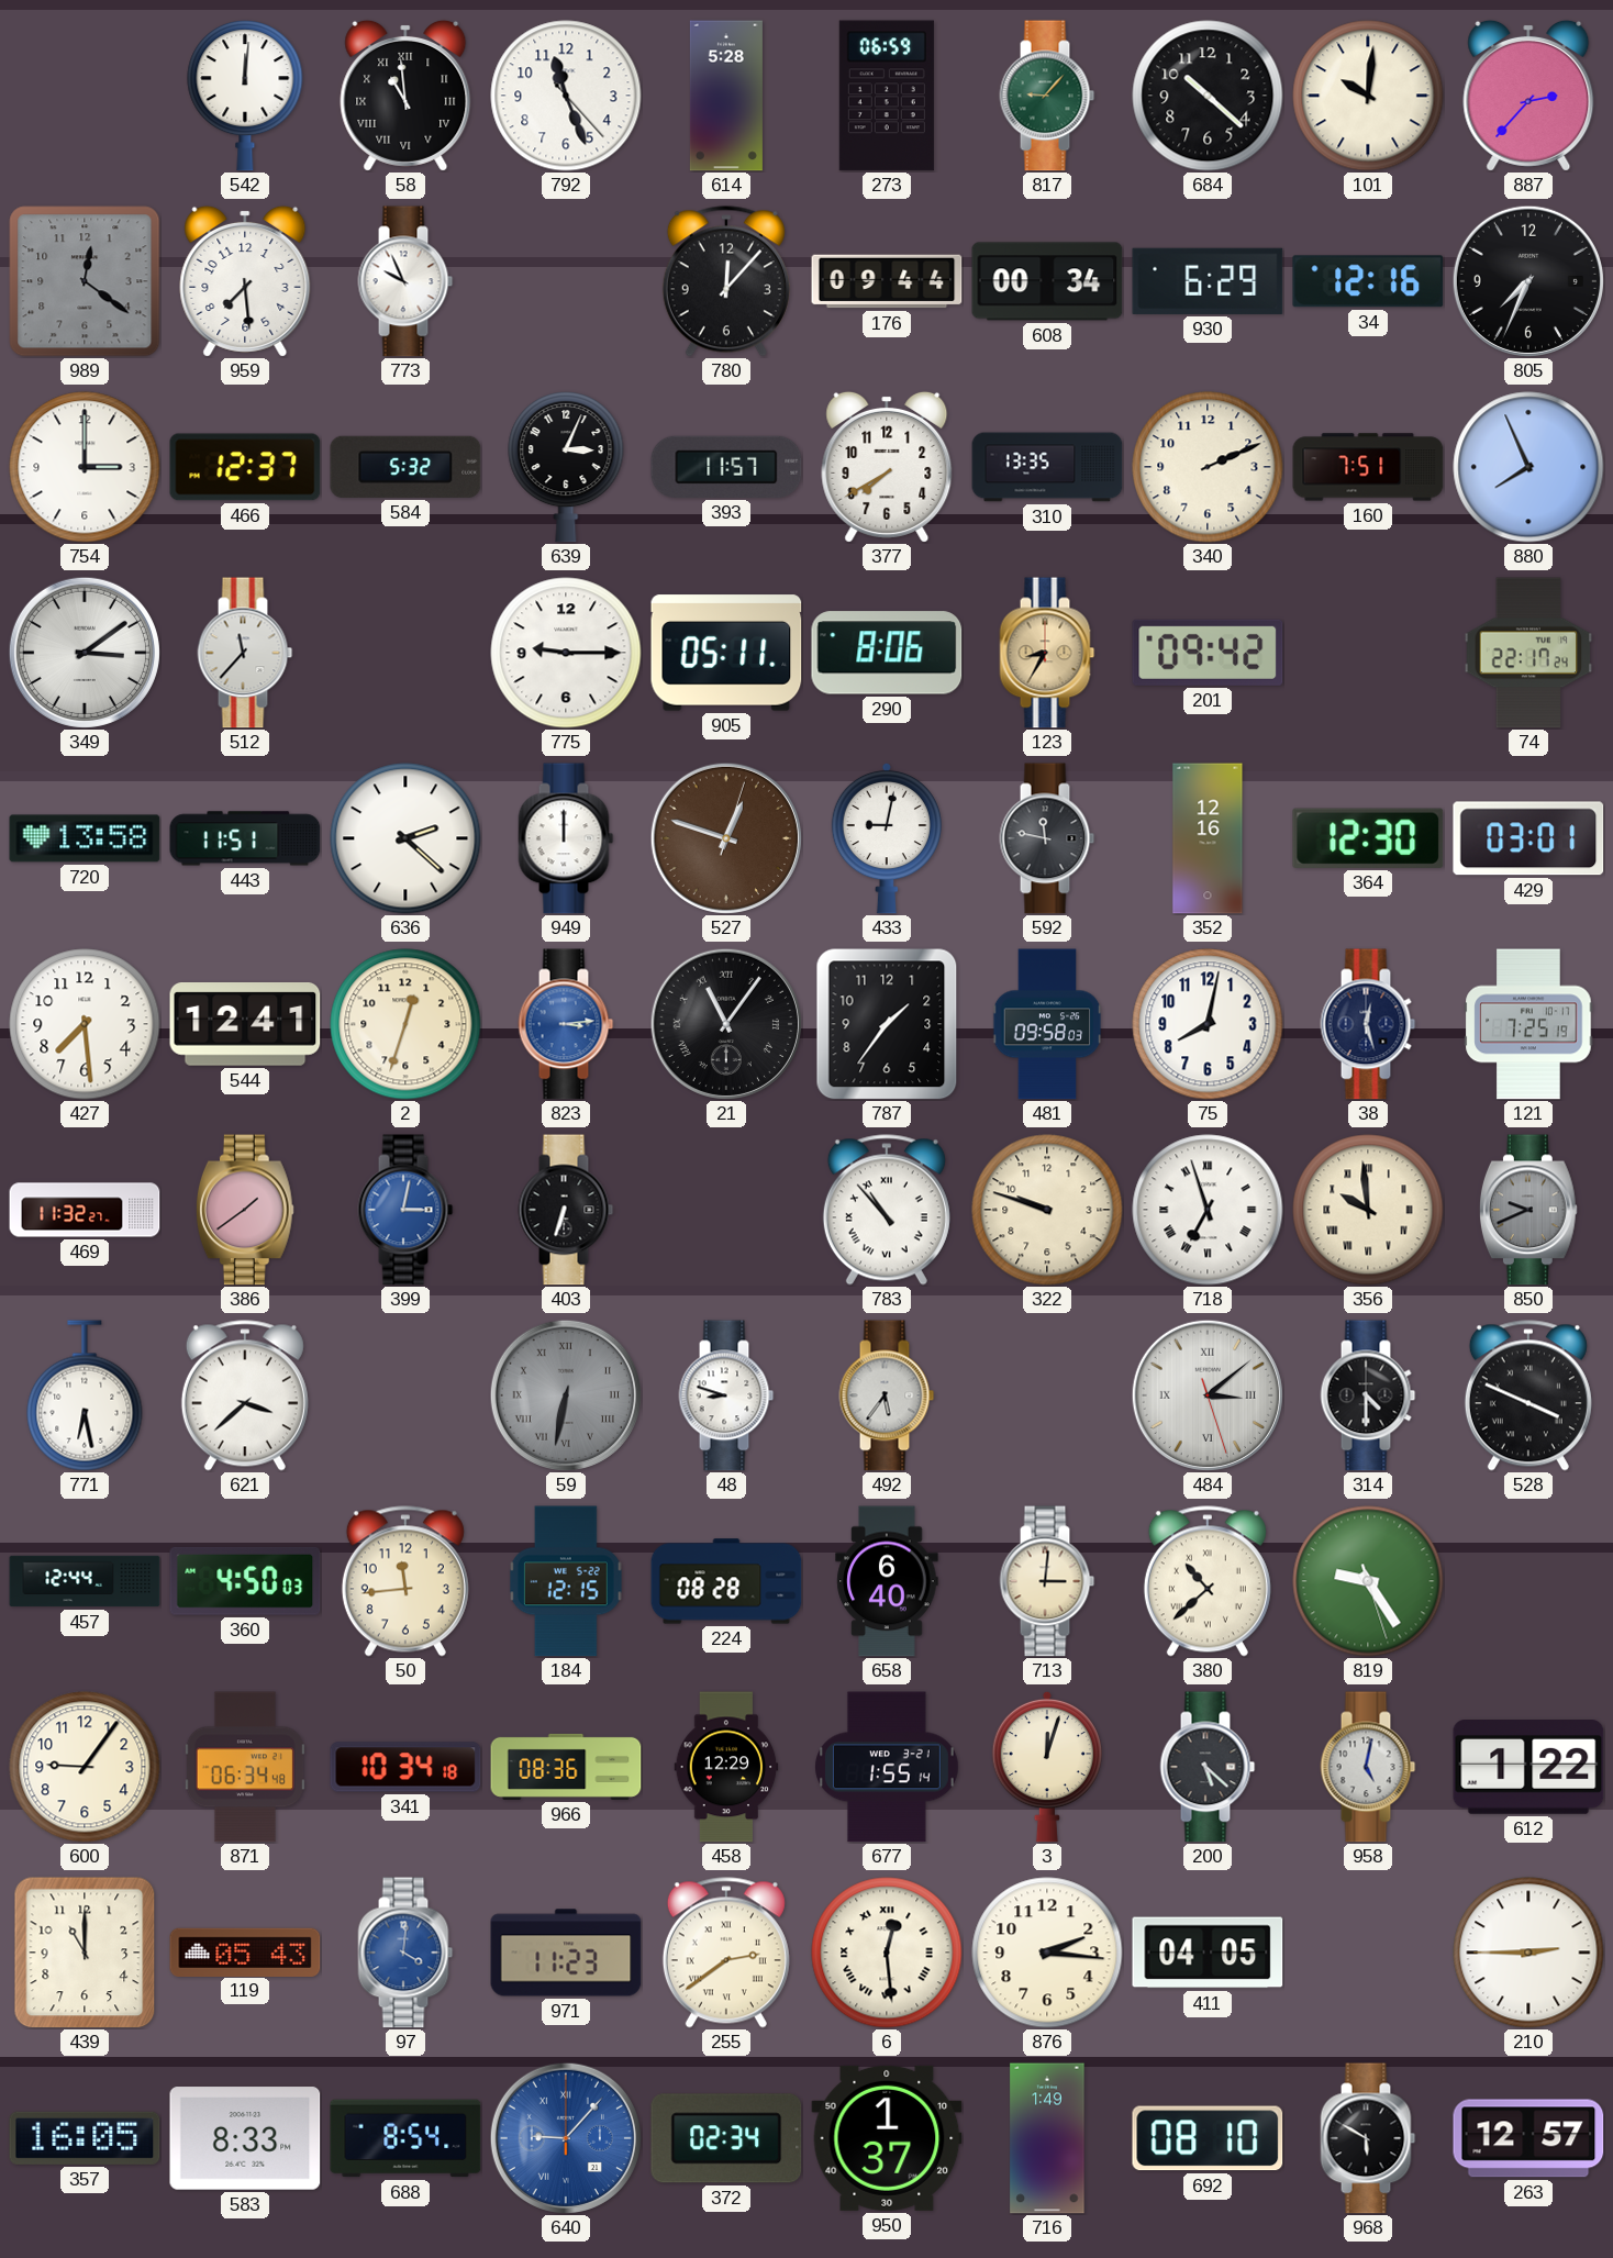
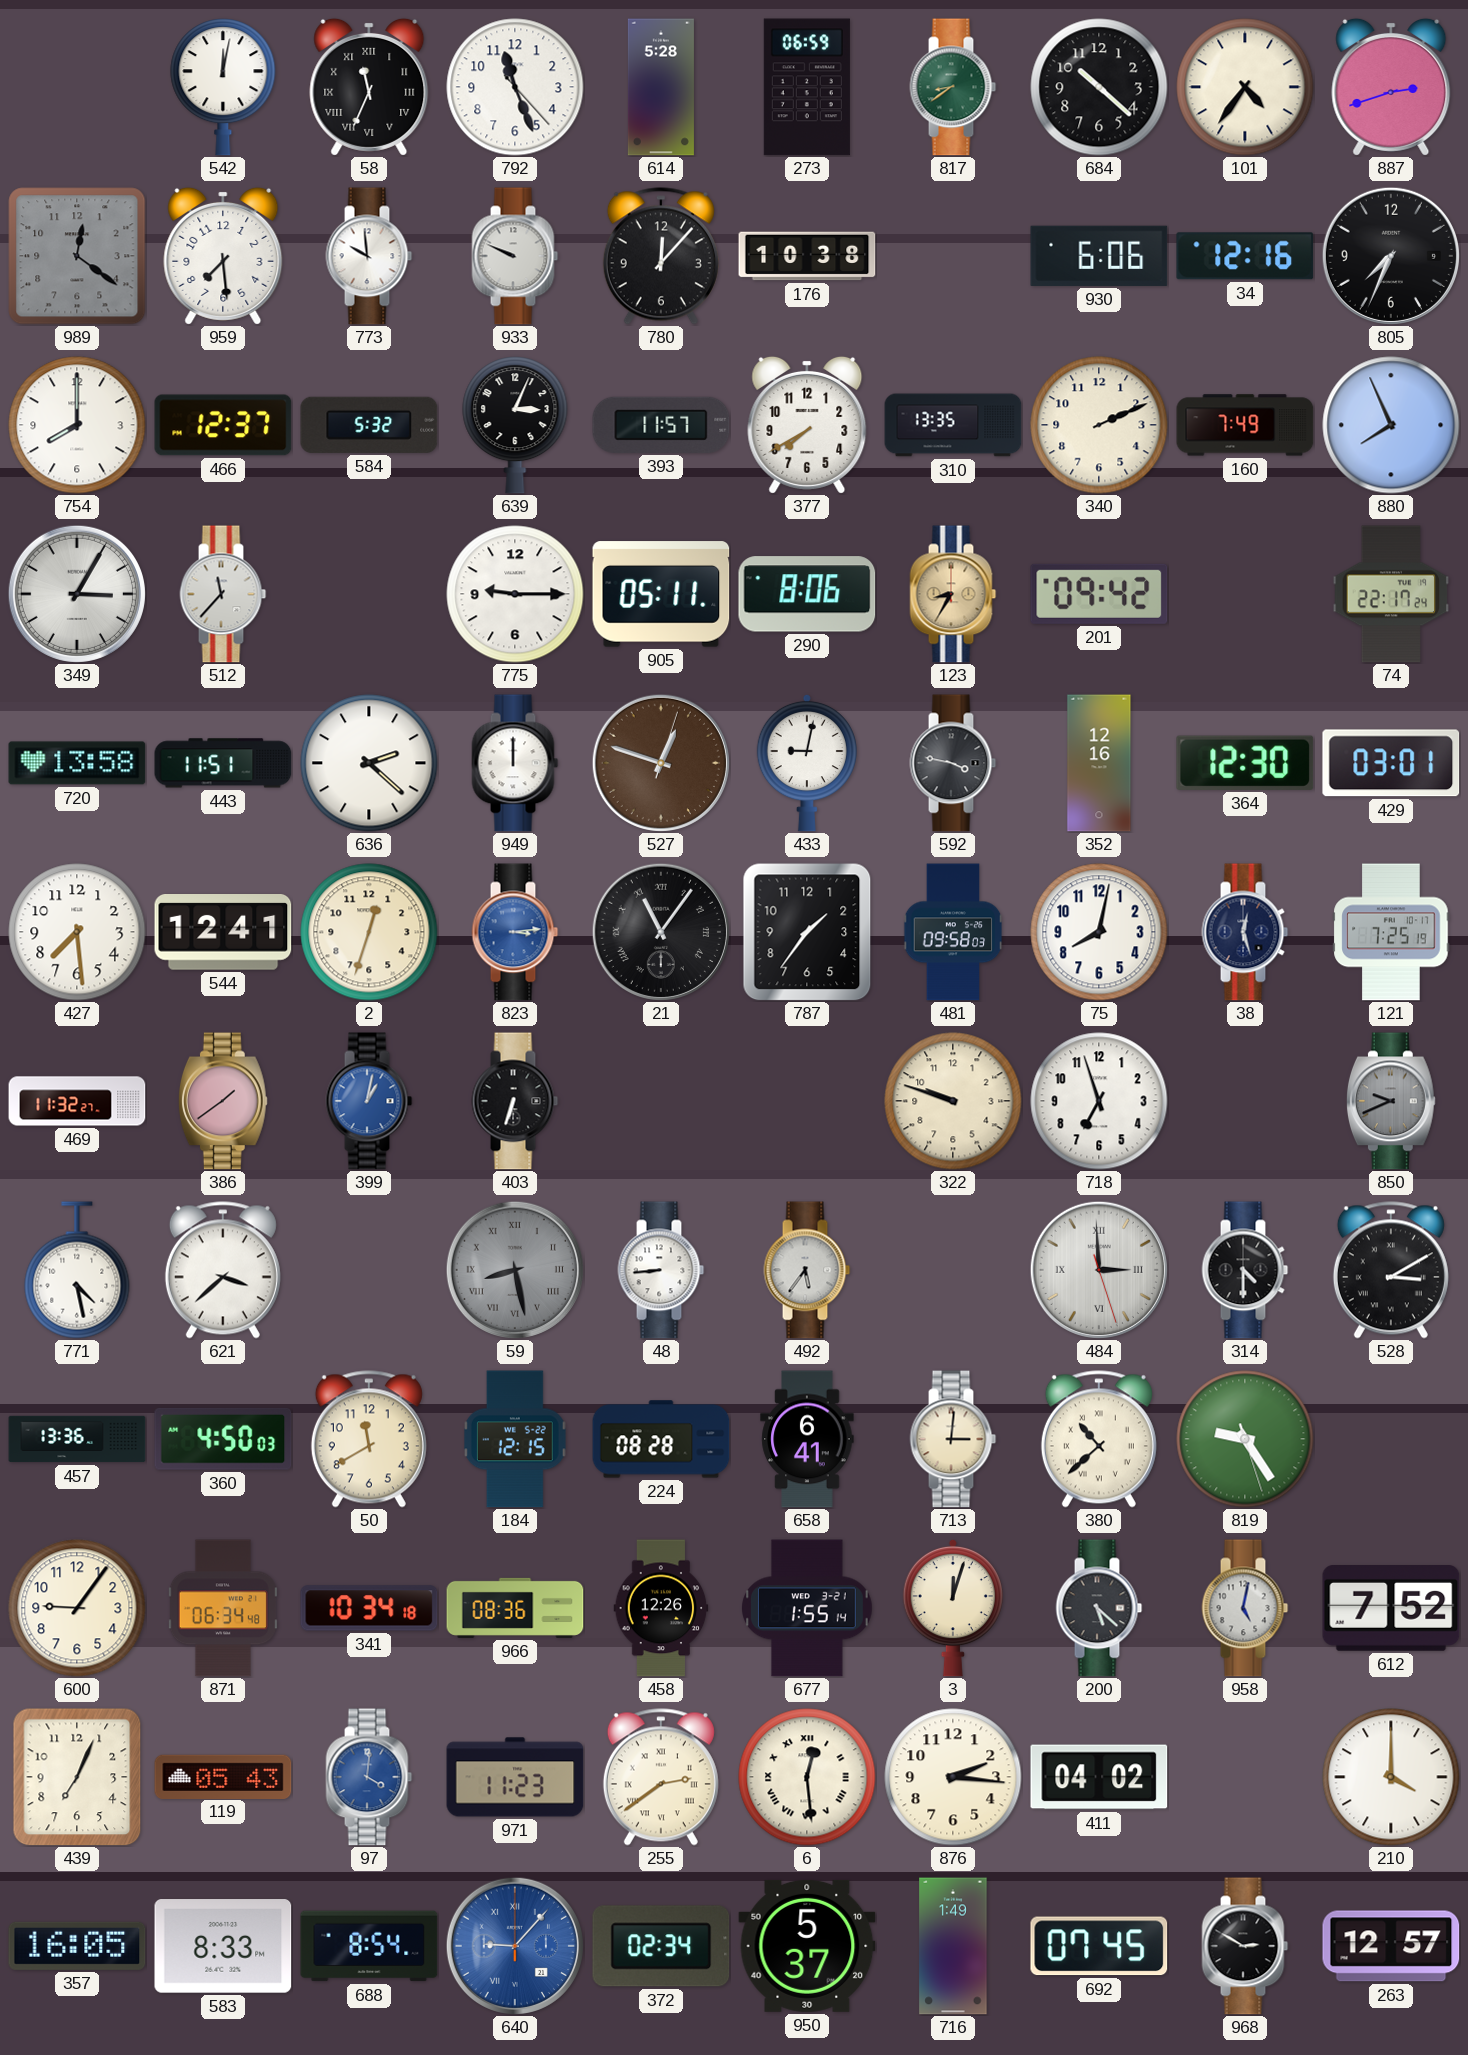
542: 12:01 -> 12:02
58: 10:59 -> 11:34
817: 9:07 -> 8:39
101: 10:01 -> 4:36
887: 2:37 -> 2:42
773: 9:56 -> 9:59
933: none -> 9:49
176: 09:44 -> 10:38
608: 00:34 -> none
930: 6:29 -> 6:06
754: 3:00 -> 8:00
160: 7:51 -> 7:49
349: 3:09 -> 3:05
592: 11:47 -> 3:47
399: 3:02 -> 1:02
783: 10:53 -> none
718 numerals: Roman -> Arabic
356: 9:59 -> none
771: 6:28 -> 4:28
59: 6:32 -> 8:28
48: 8:48 -> 8:44
484: 3:08 -> 2:59
528: 3:49 -> 3:10
457: 12:44 -> 13:36
50: 11:44 -> 11:40
658: 6:40 -> 6:41
458: 12:29 -> 12:26
612: 1:22 -> 7:52
439: 11:00 -> 7:04
411: 04:05 -> 04:02
210: 2:45 -> 4:00
950: 1:37 -> 5:37
692: 08:10 -> 07:45
968: 5:50 -> 2:50
